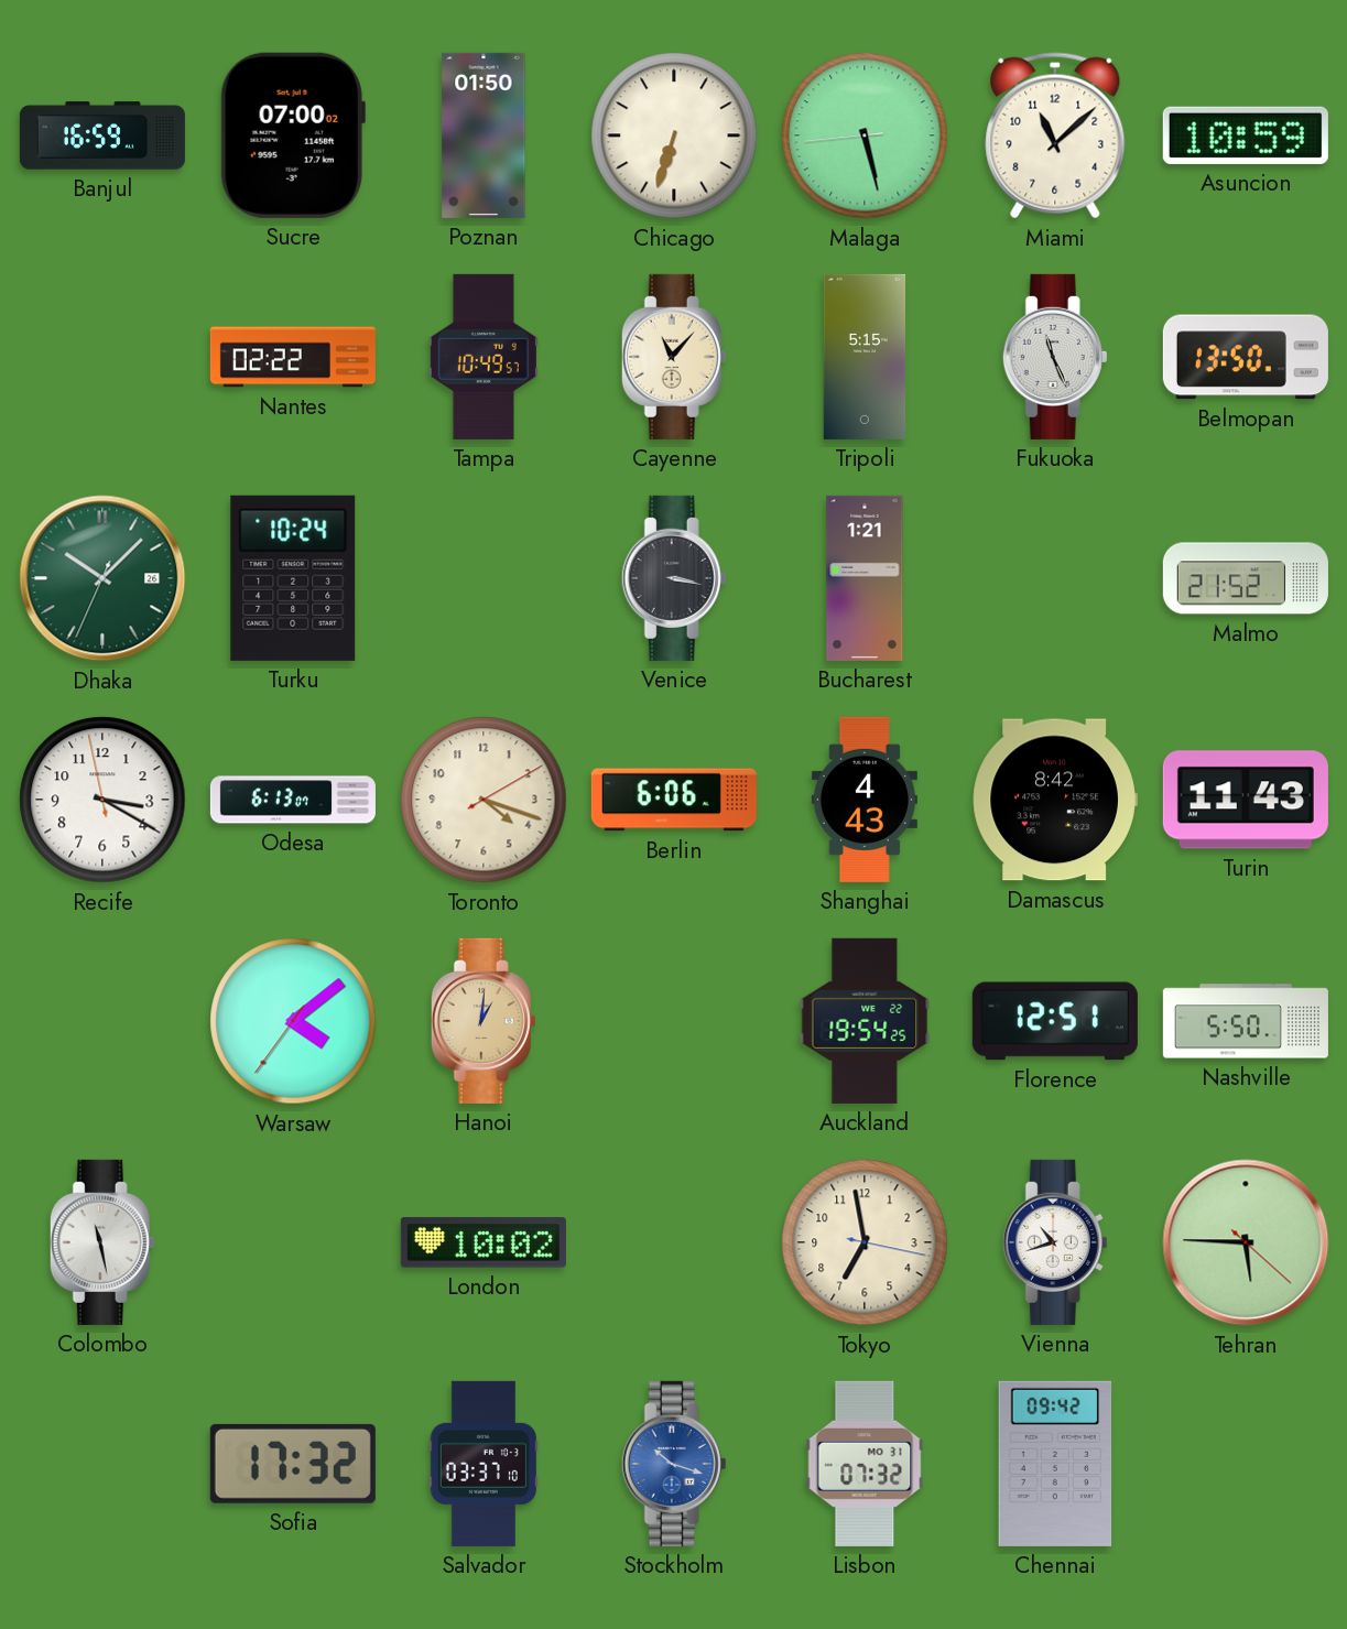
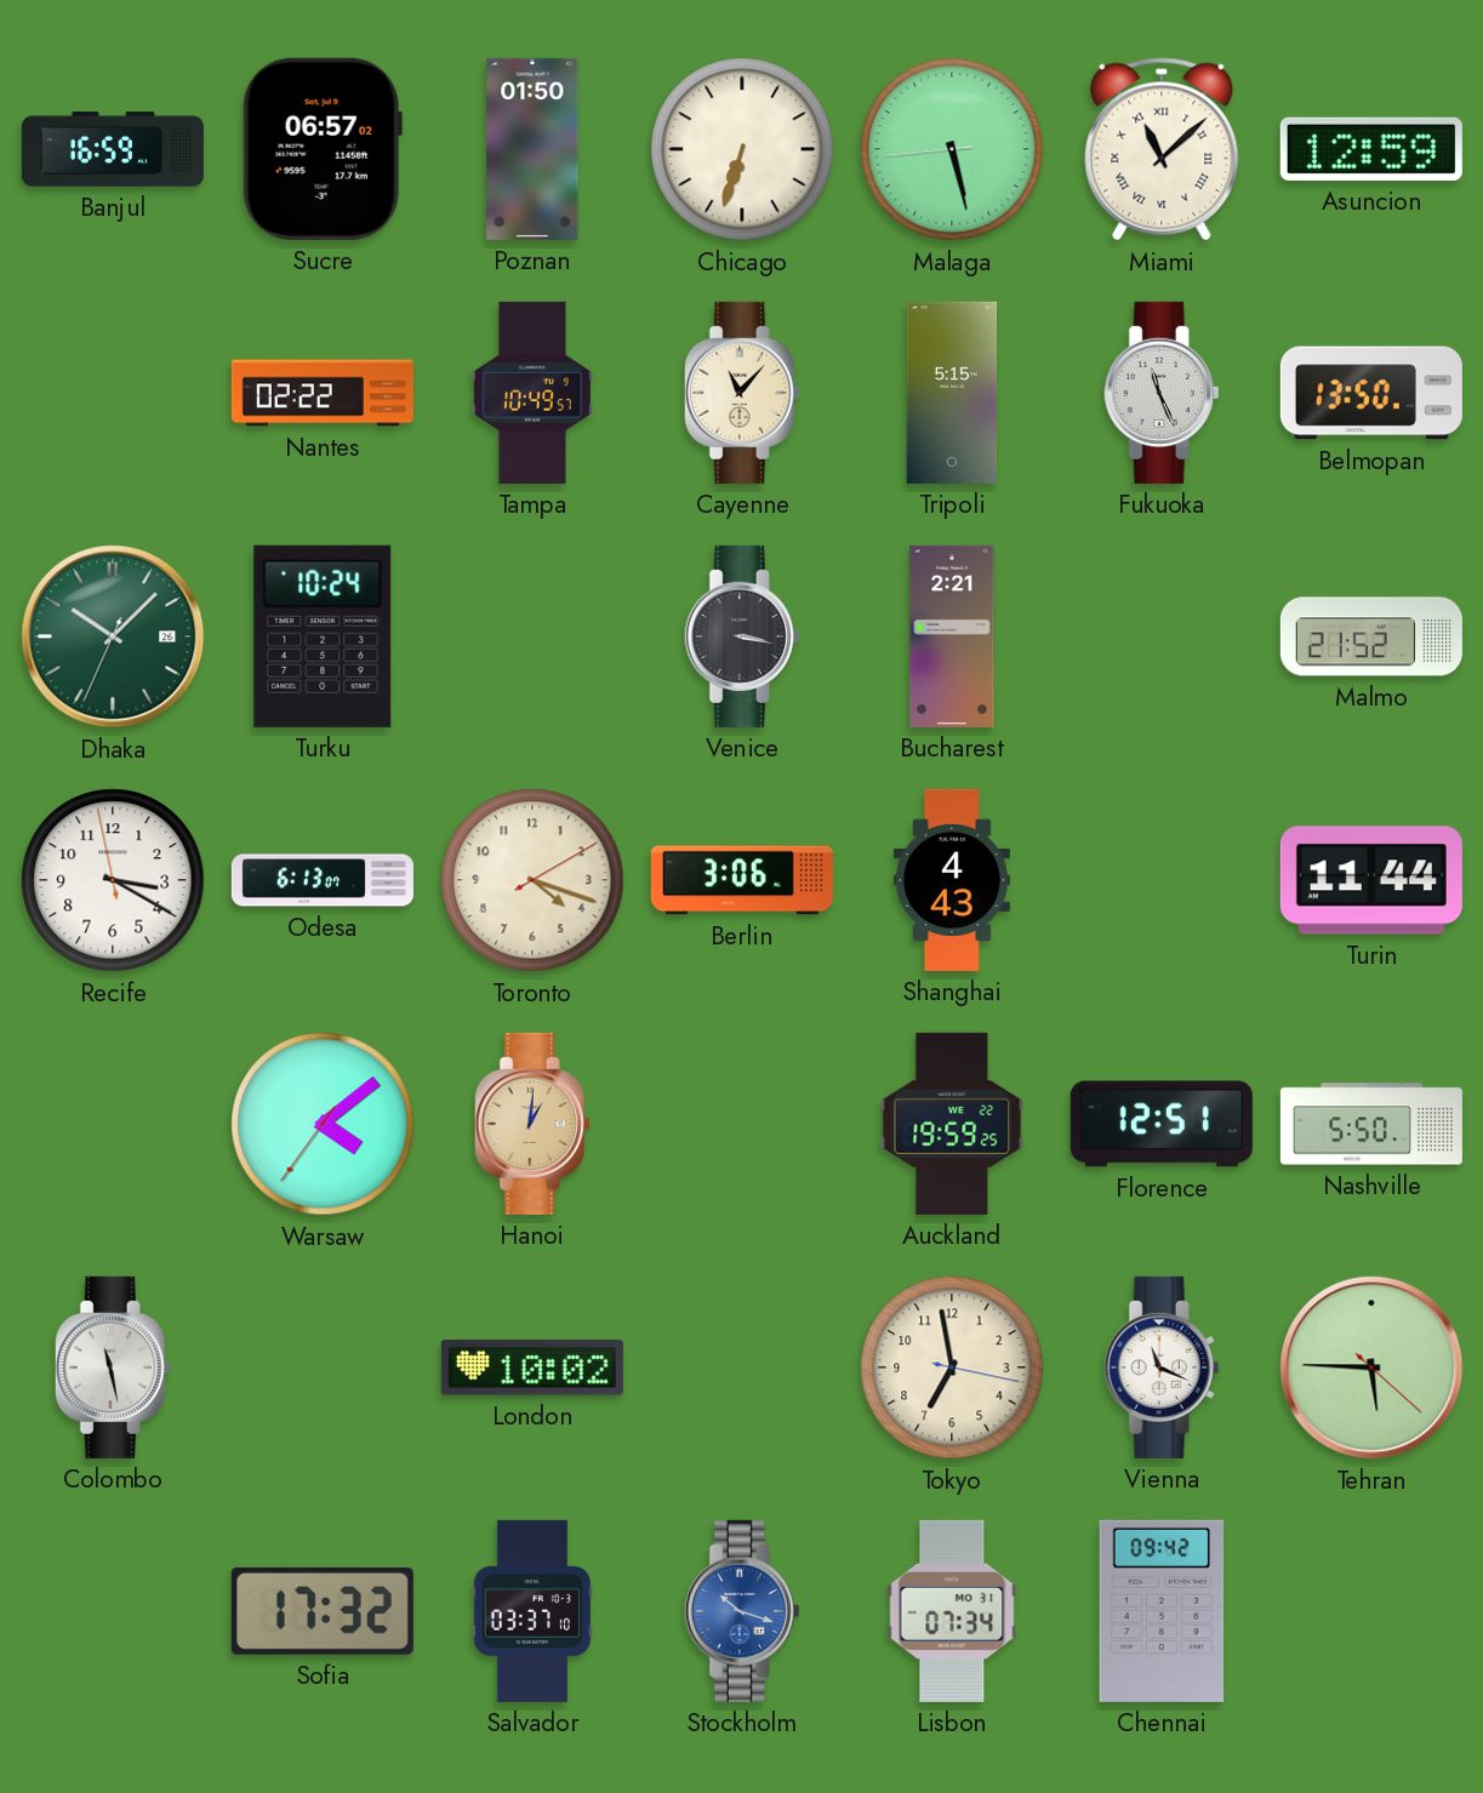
Sucre: 07:00 -> 06:57
Miami numerals: Arabic -> Roman
Asuncion: 10:59 -> 12:59
Bucharest: 1:21 -> 2:21
Berlin: 6:06 -> 3:06
Damascus: 8:42 -> none
Turin: 11:43 -> 11:44
Auckland: 19:54 -> 19:59
Vienna: 10:42 -> 11:19
Lisbon: 07:32 -> 07:34
